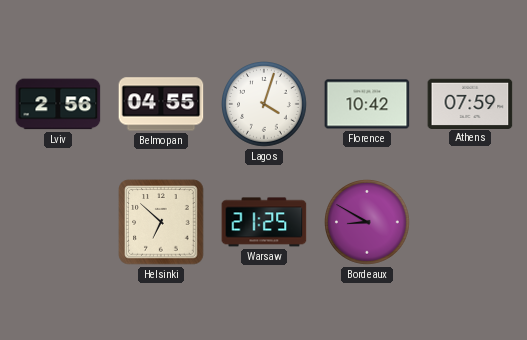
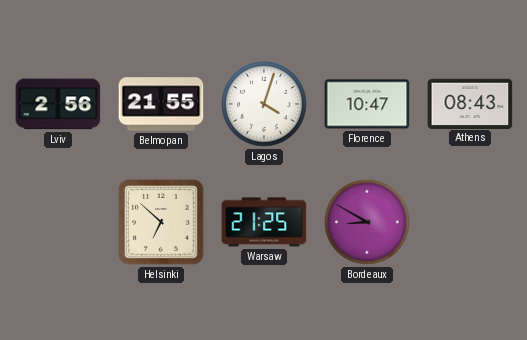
Belmopan: 04:55 -> 21:55
Florence: 10:42 -> 10:47
Athens: 07:59 -> 08:43
